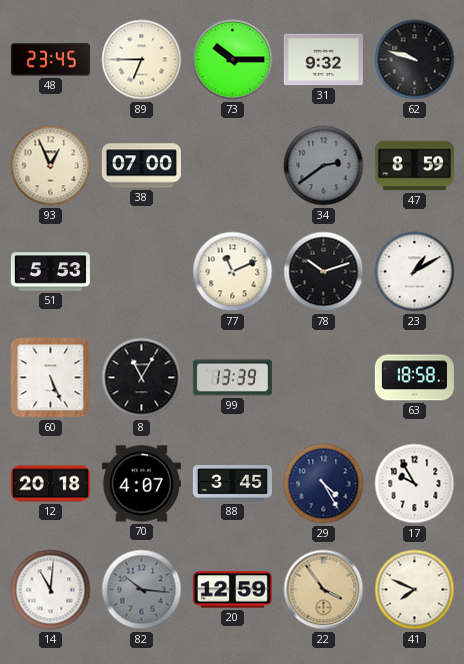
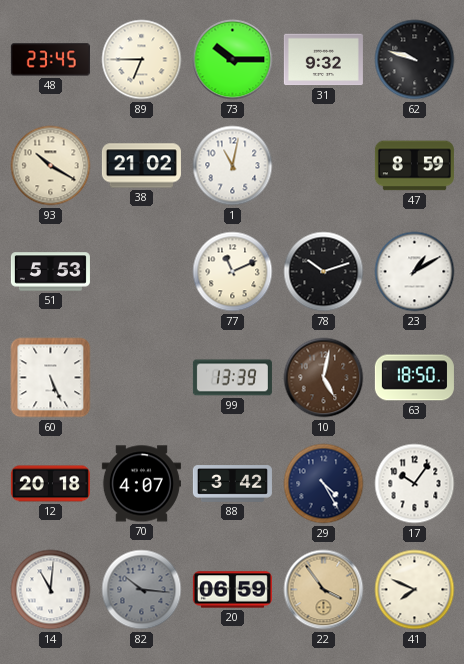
93: 12:56 -> 10:20
38: 07:00 -> 21:02
1: none -> 11:02
34: 2:39 -> none
8: 11:05 -> none
10: none -> 5:02
63: 18:58 -> 18:50
88: 3:45 -> 3:42
17: 9:55 -> 10:06
20: 12:59 -> 06:59
